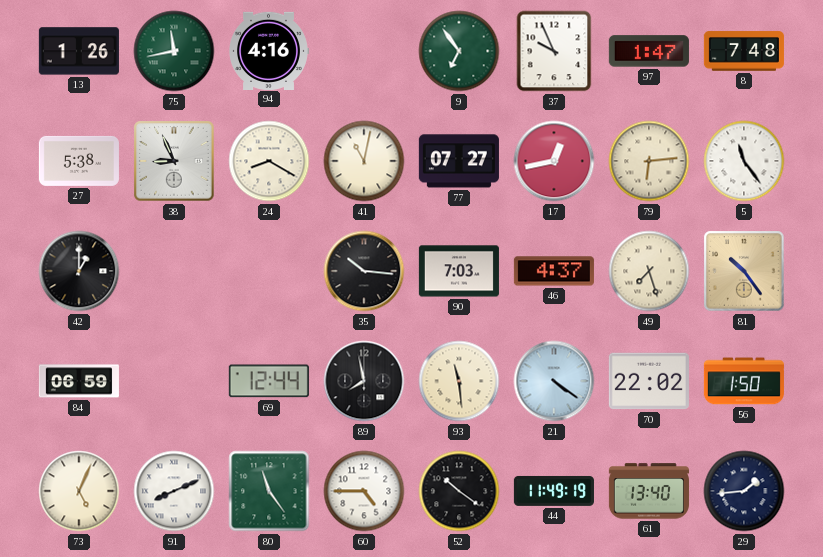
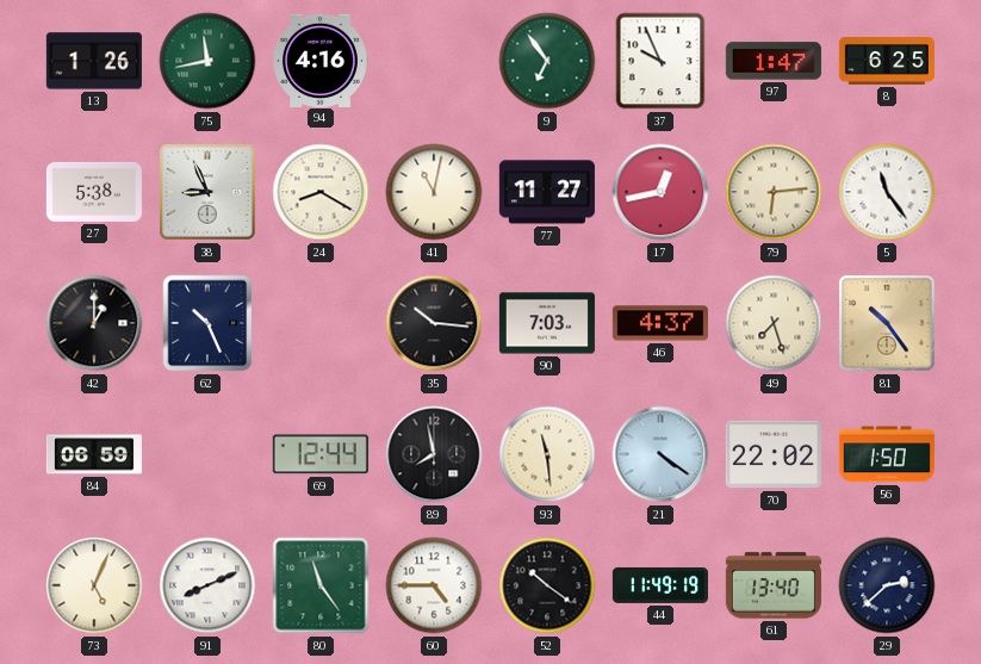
8: 7:48 -> 6:25
77: 07:27 -> 11:27
62: none -> 10:26
29: 1:44 -> 2:38
